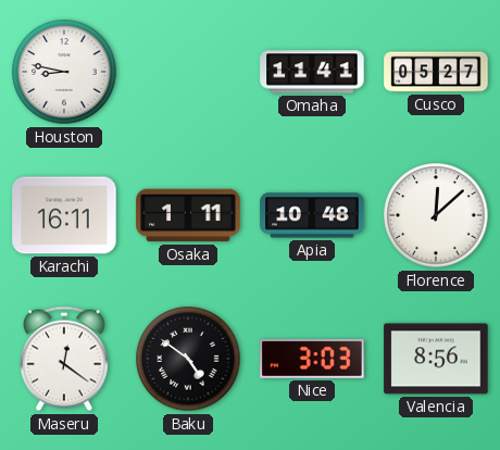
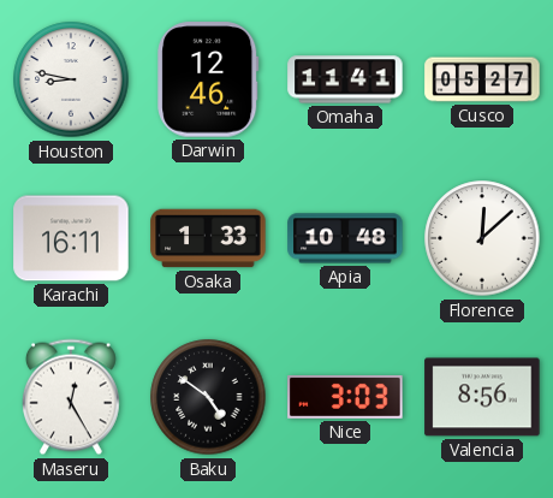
Darwin: none -> 12:46
Osaka: 1:11 -> 1:33
Maseru: 12:21 -> 12:25
